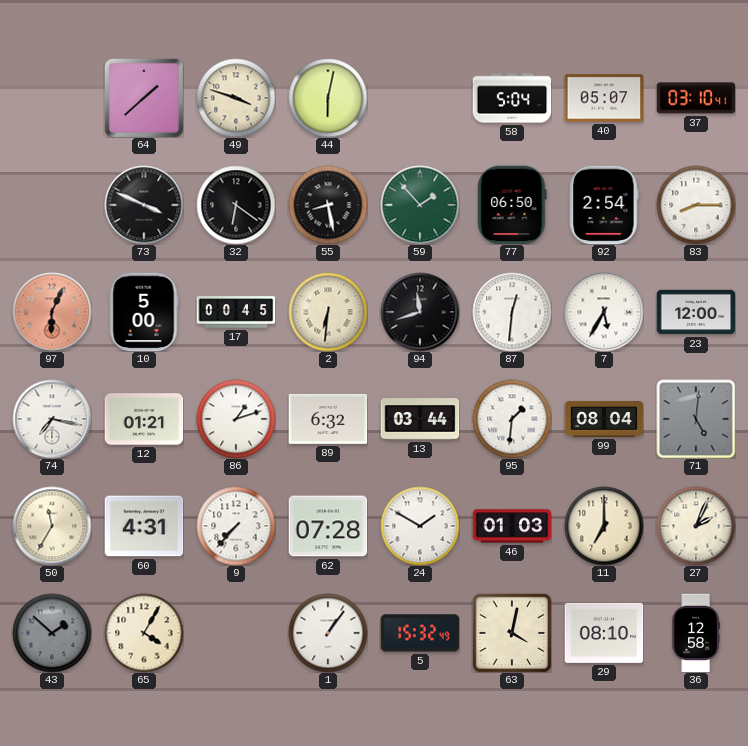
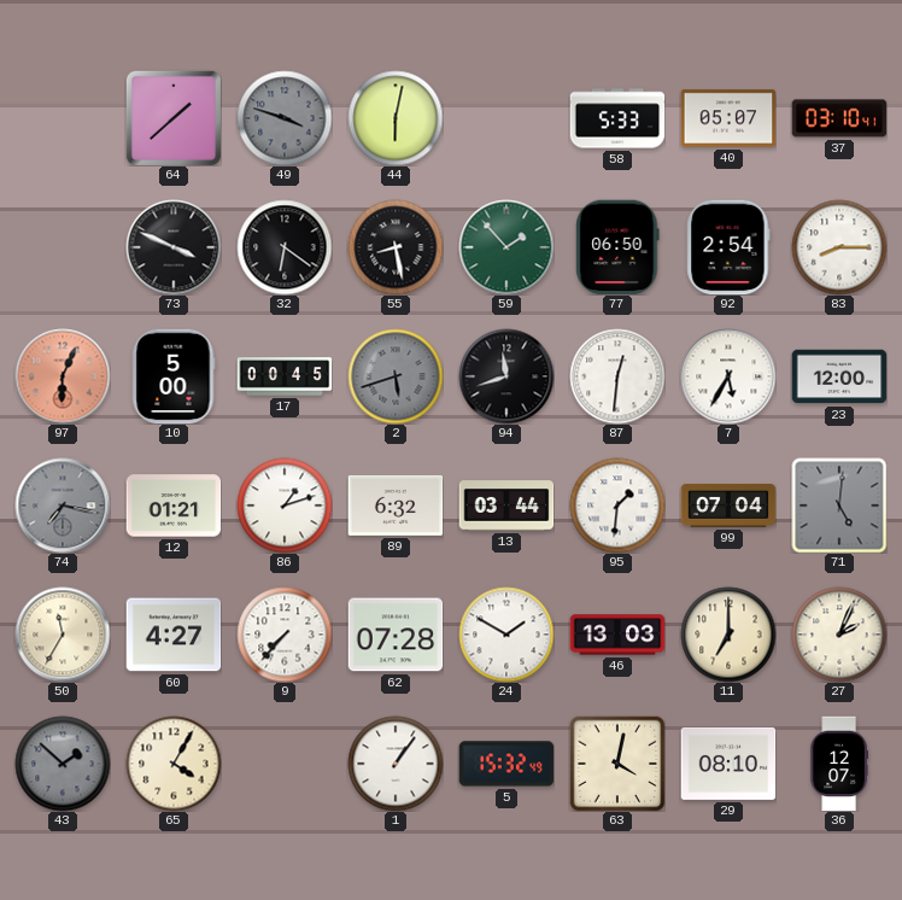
49 dial: cream -> grey
58: 5:04 -> 5:33
2: 6:31 -> 5:42
2 dial: cream -> grey
74 dial: white -> grey
99: 08:04 -> 07:04
60: 4:31 -> 4:27
46: 01:03 -> 13:03
36: 12:58 -> 12:07
